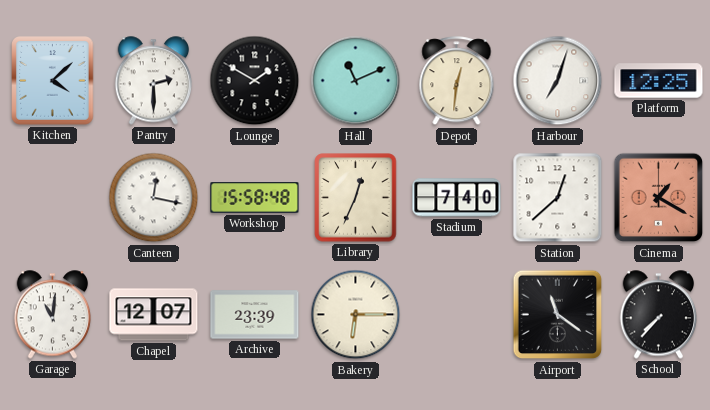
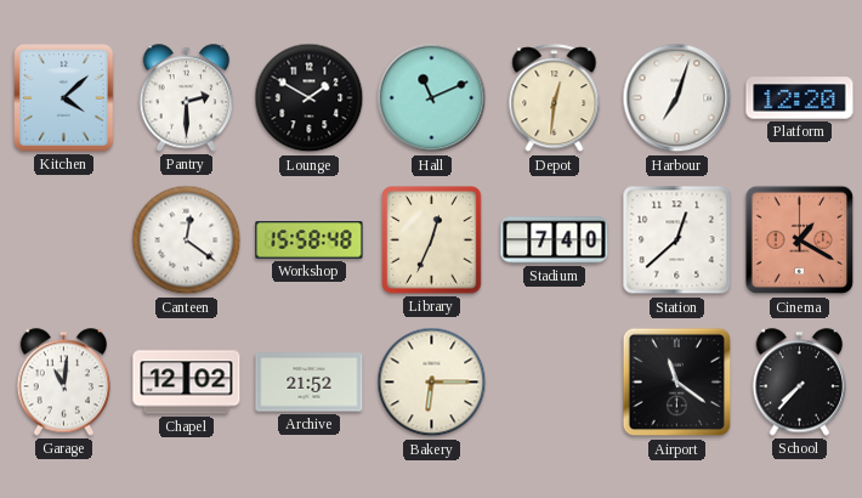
Platform: 12:25 -> 12:20
Canteen: 12:17 -> 12:21
Chapel: 12:07 -> 12:02
Archive: 23:39 -> 21:52
